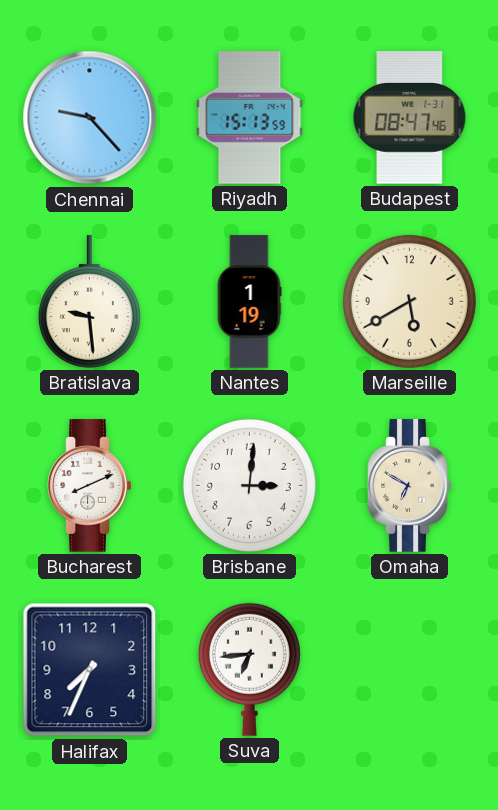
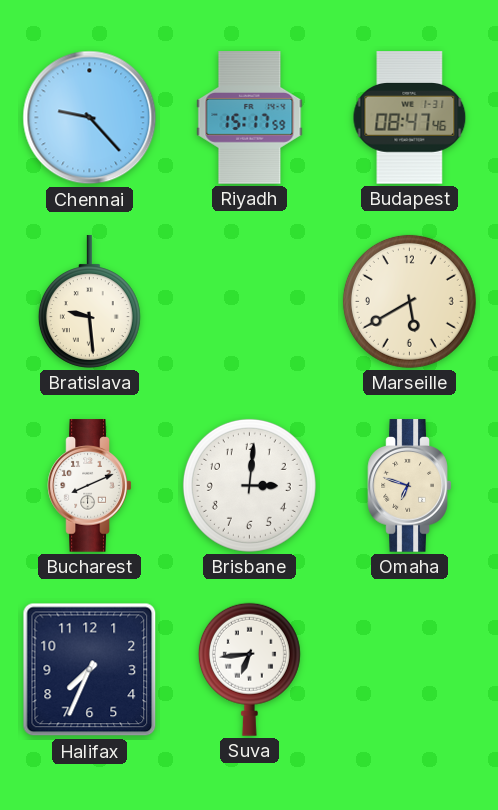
Riyadh: 15:13 -> 15:17
Nantes: 1:19 -> none
Omaha: 6:50 -> 6:48
